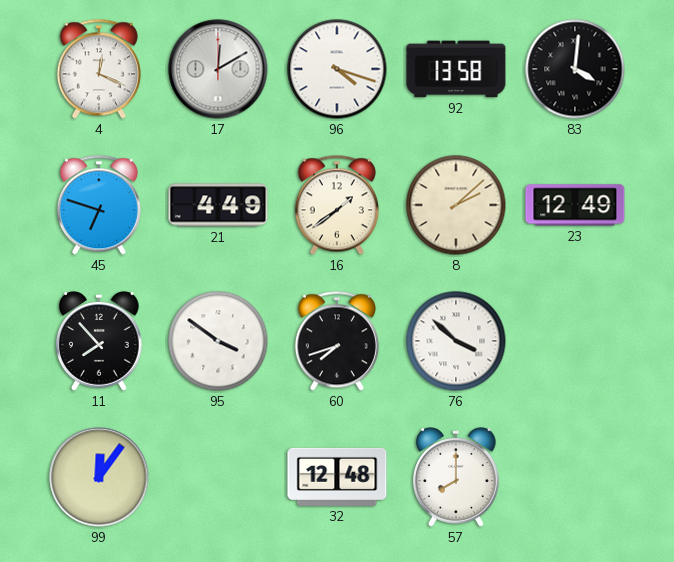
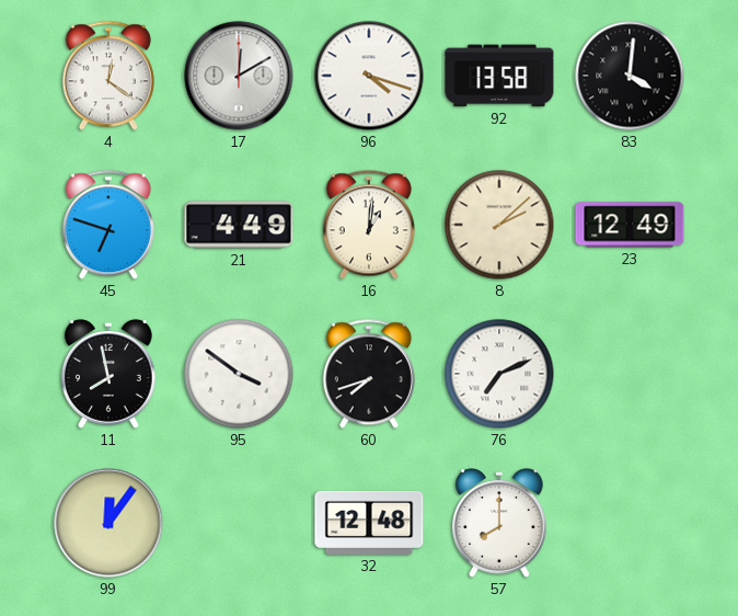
4: 12:19 -> 12:21
16: 1:39 -> 1:01
11: 7:53 -> 7:58
76: 3:52 -> 7:11
